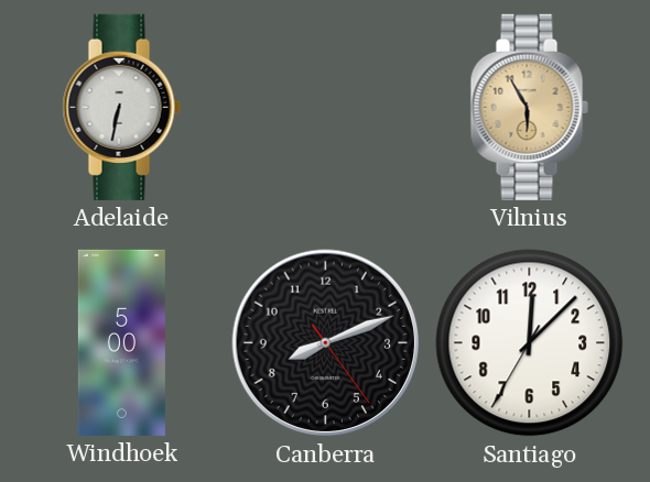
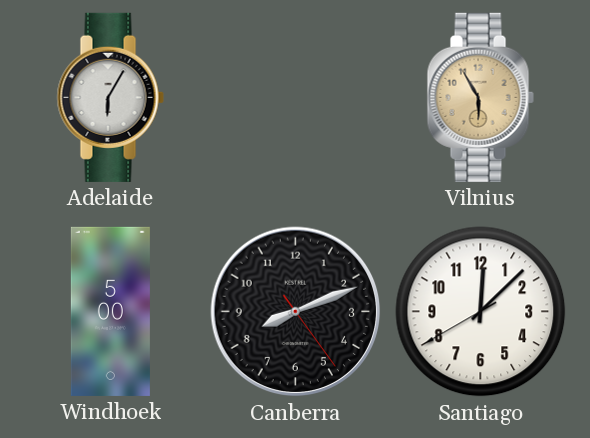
Adelaide: 6:32 -> 6:05
Santiago: 12:07:35 -> 12:07:40
